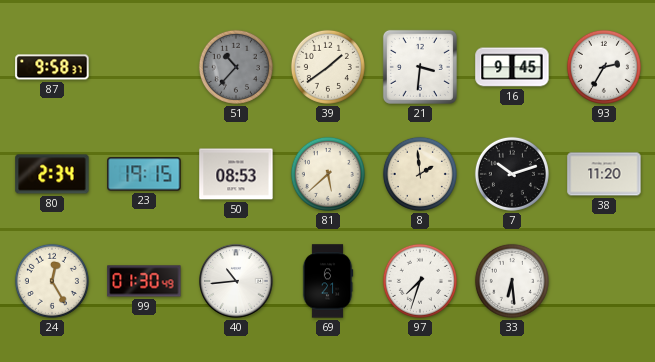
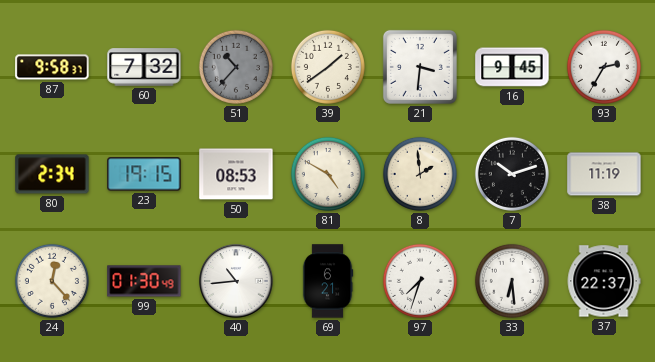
60: none -> 7:32
81: 5:38 -> 4:50
38: 11:20 -> 11:19
24: 12:25 -> 12:23
37: none -> 22:37
